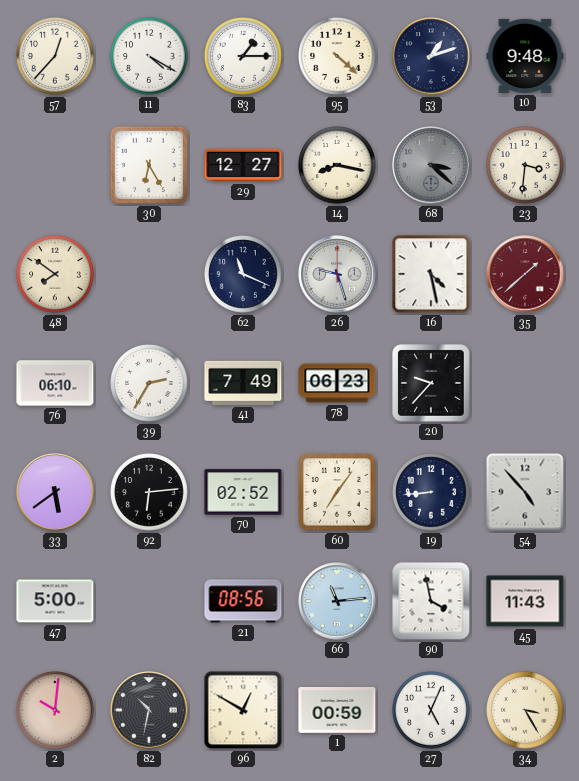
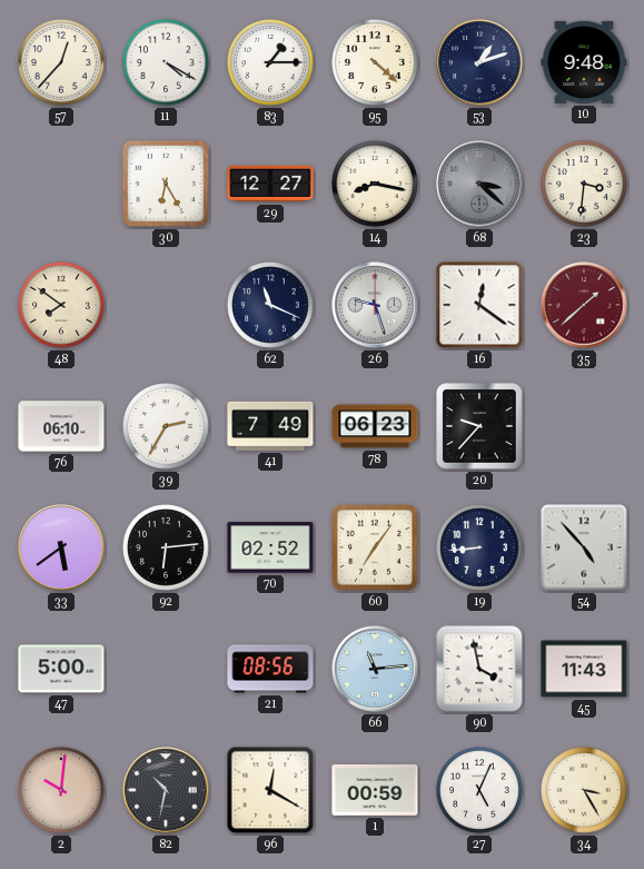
16: 4:28 -> 12:21
96: 12:50 -> 12:20
